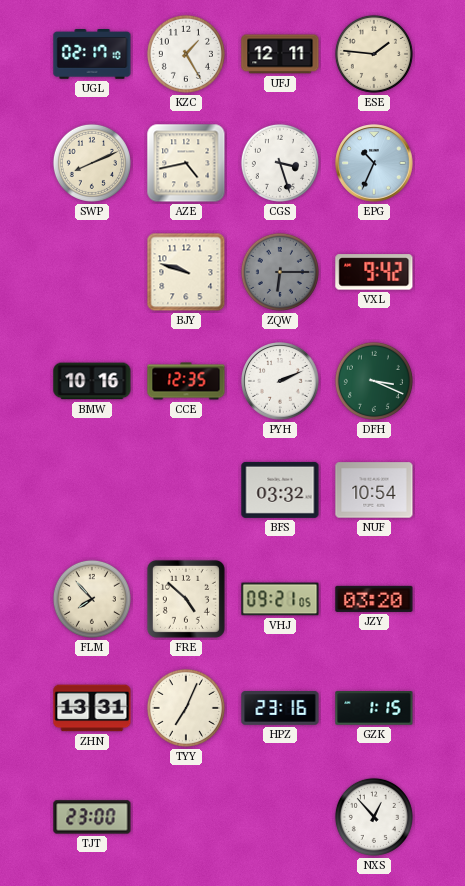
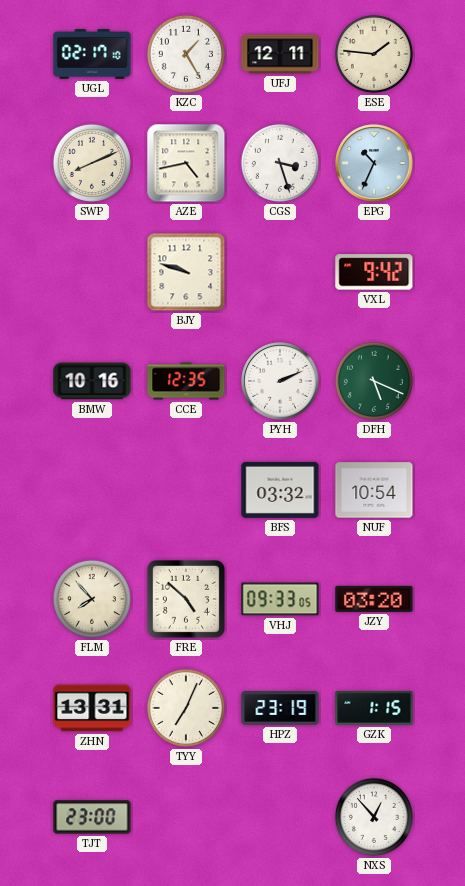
ZQW: 6:15 -> none
DFH: 3:19 -> 5:19
VHJ: 09:21 -> 09:33
HPZ: 23:16 -> 23:19
